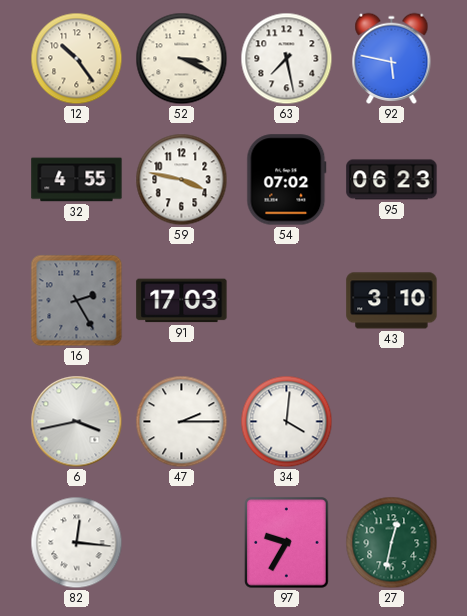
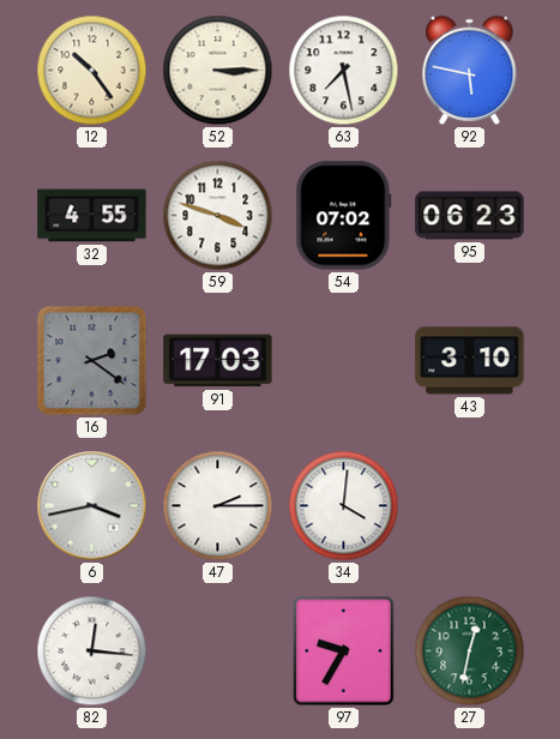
52: 3:19 -> 3:15
59: 3:47 -> 3:48
16: 2:25 -> 2:21
